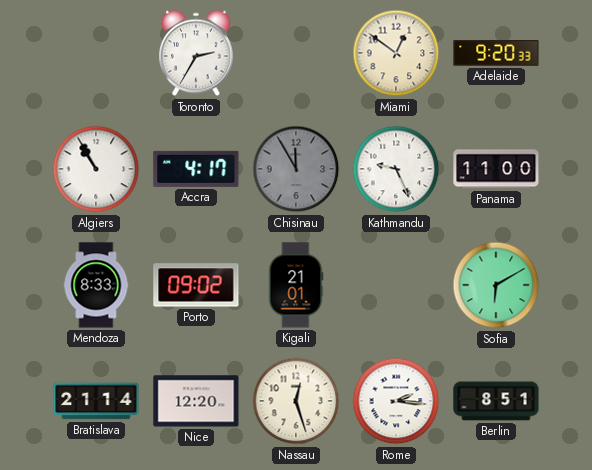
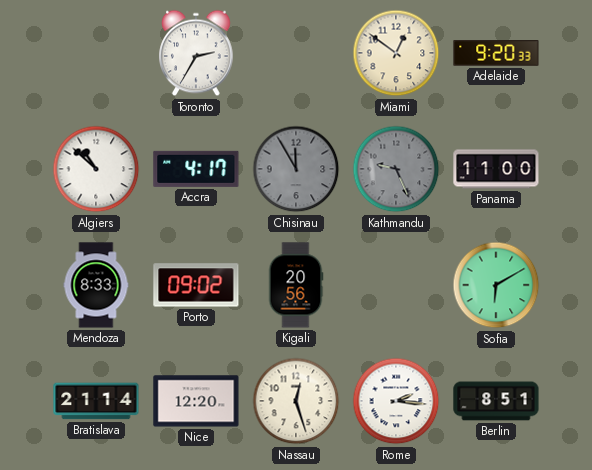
Algiers: 10:55 -> 10:52
Kathmandu dial: white -> grey
Kigali: 21:01 -> 20:56
